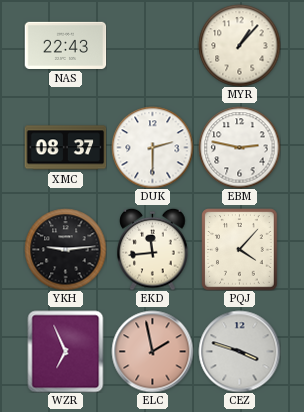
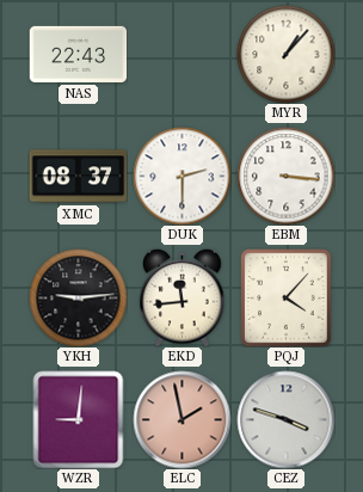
EBM: 2:47 -> 3:16
WZR: 6:56 -> 9:01
